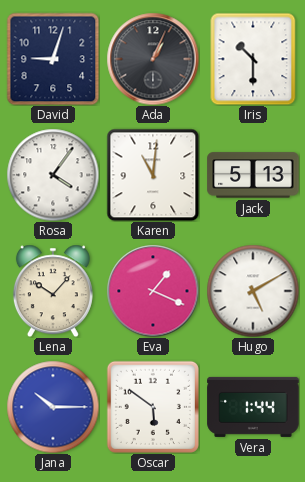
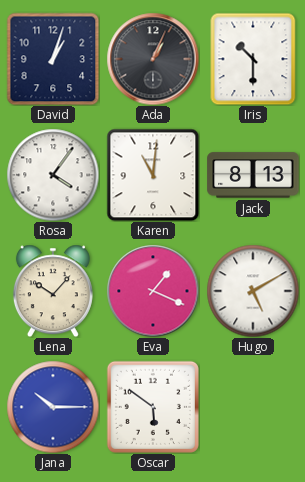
David: 9:03 -> 1:03
Jack: 5:13 -> 8:13
Vera: 1:44 -> none
